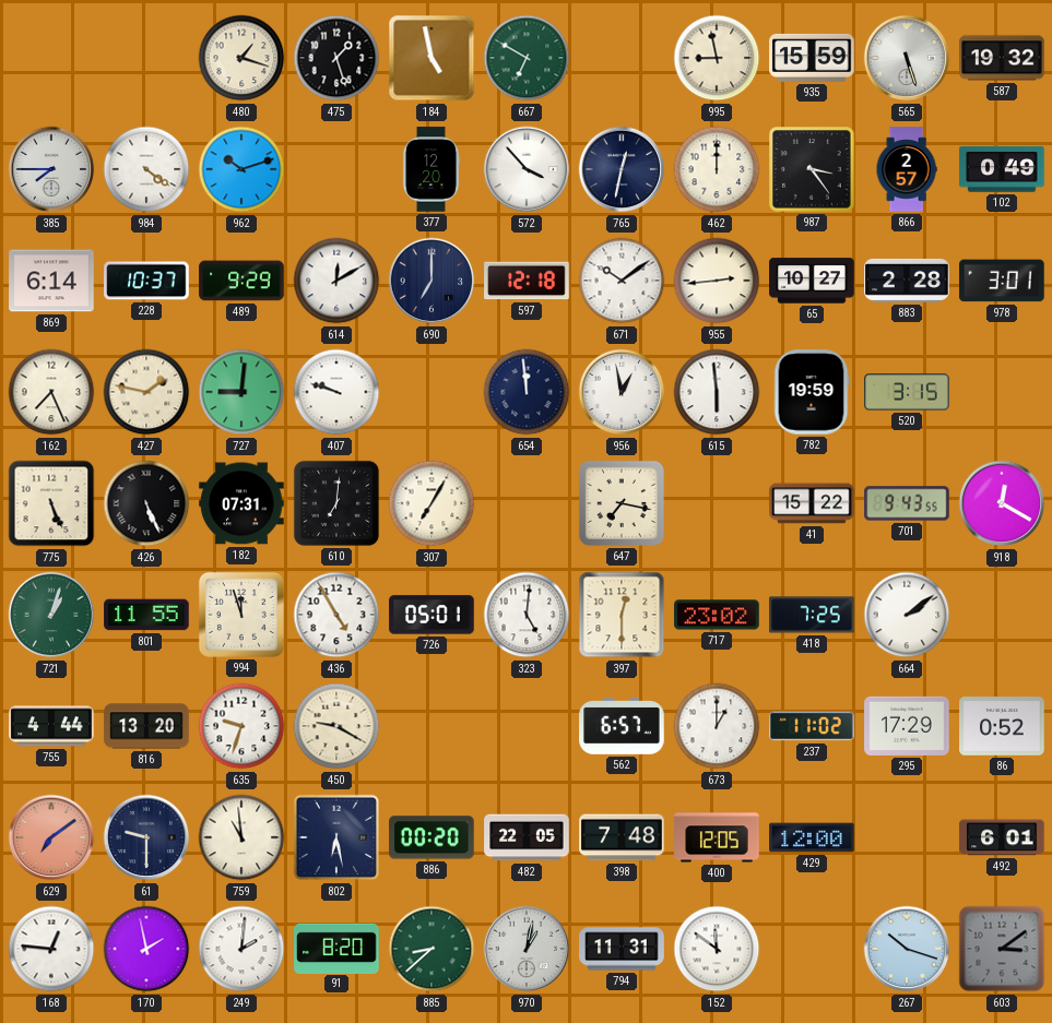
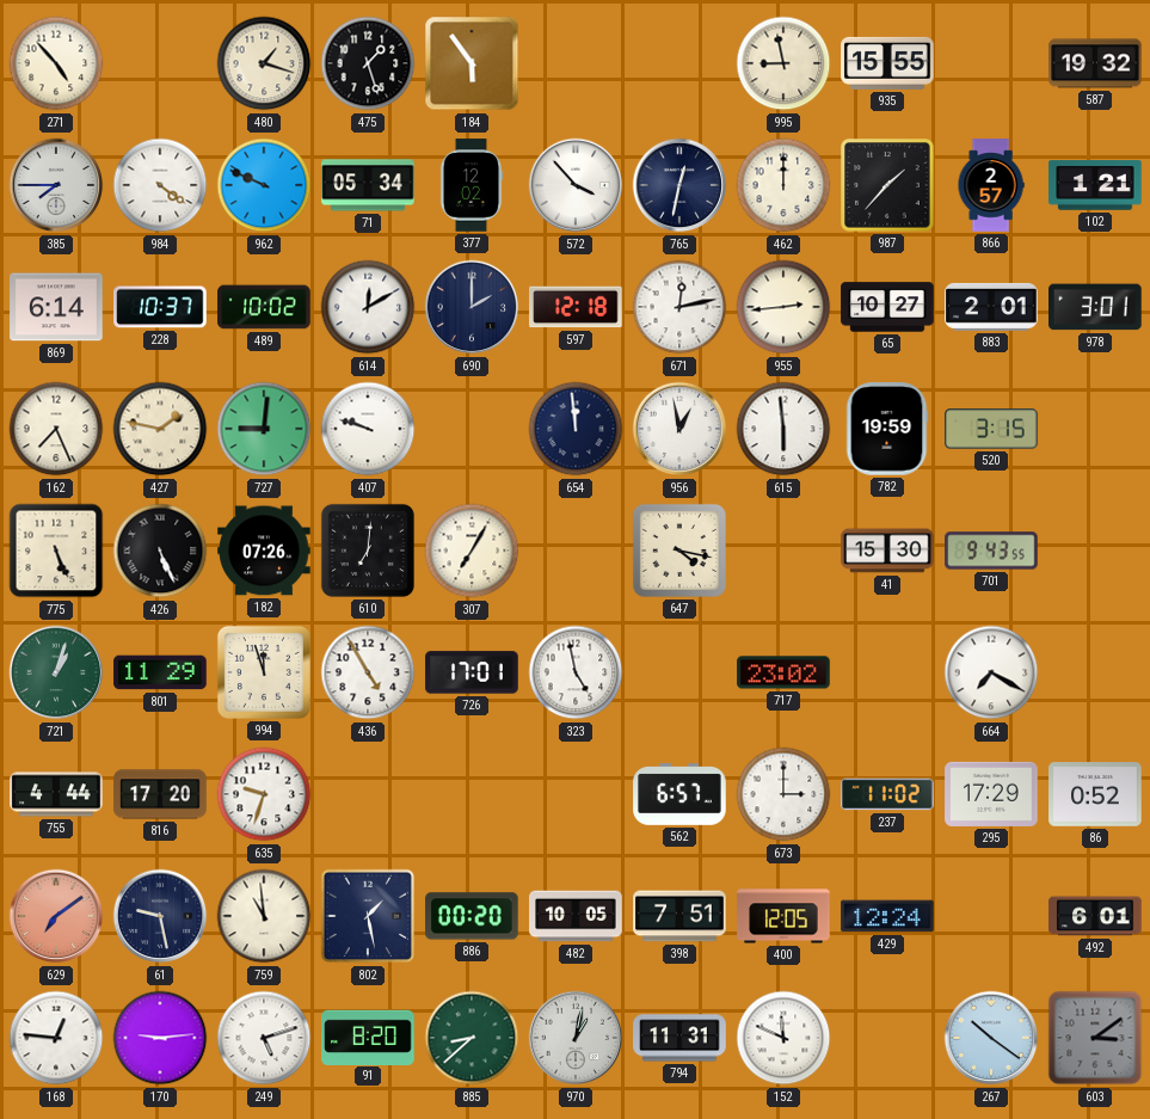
271: none -> 4:53
184: 4:58 -> 5:54
667: 6:50 -> none
935: 15:59 -> 15:55
565: 5:27 -> none
962: 10:12 -> 9:49
71: none -> 05:34
377: 12:20 -> 12:02
987: 3:24 -> 1:37
102: 0:49 -> 1:21
489: 9:29 -> 10:02
690: 7:00 -> 2:00
671: 10:09 -> 12:13
883: 2:28 -> 2:01
182: 07:31 -> 07:26
647: 7:17 -> 4:17
41: 15:22 -> 15:30
918: 12:20 -> none
801: 11:55 -> 11:29
726: 05:01 -> 17:01
323: 5:01 -> 4:58
397: 12:30 -> none
418: 7:25 -> none
664: 2:09 -> 7:20
816: 13:20 -> 17:20
450: 9:20 -> none
673: 1:00 -> 3:00
61: 9:30 -> 9:28
802: 6:28 -> 1:28
482: 22:05 -> 10:05
398: 7:48 -> 7:51
429: 12:00 -> 12:24
170: 1:58 -> 9:14
249: 2:01 -> 5:12
152: 11:51 -> 11:49
267: 10:18 -> 10:21
